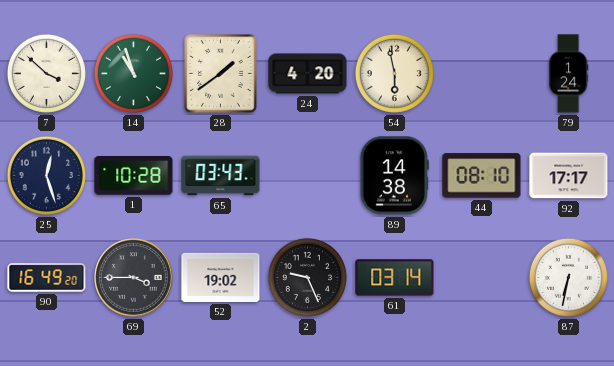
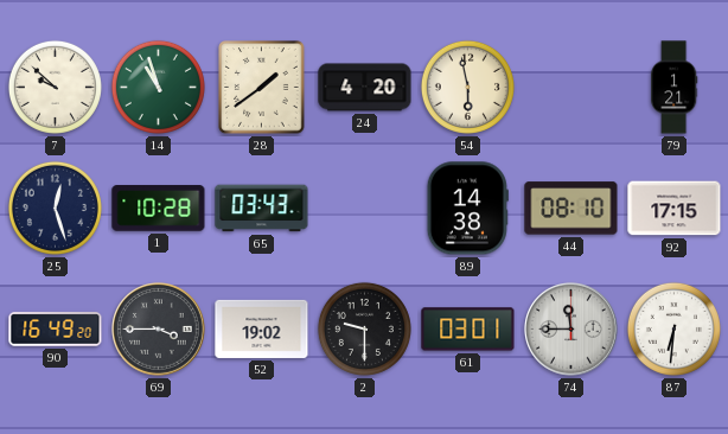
7: 3:52 -> 9:52
79: 1:24 -> 1:21
92: 17:17 -> 17:15
2: 9:26 -> 9:30
61: 03:14 -> 03:01
74: none -> 11:45
87: 6:32 -> 6:31
